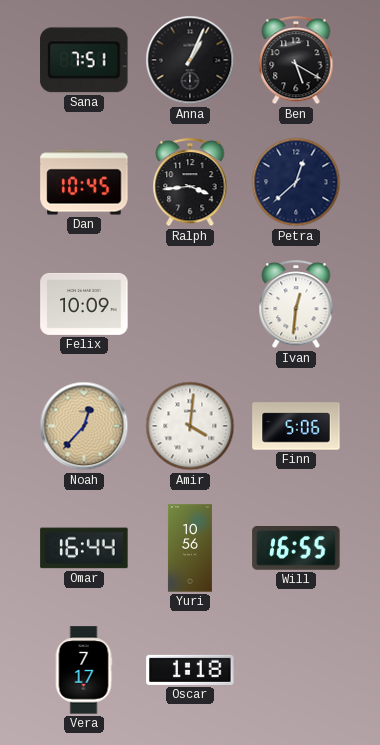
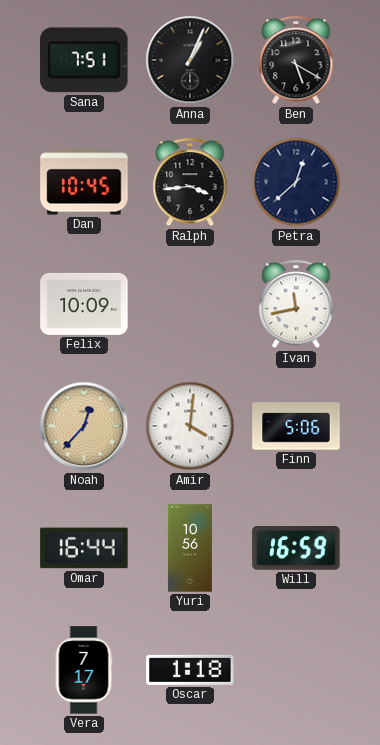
Ivan: 12:31 -> 11:43
Will: 16:55 -> 16:59
